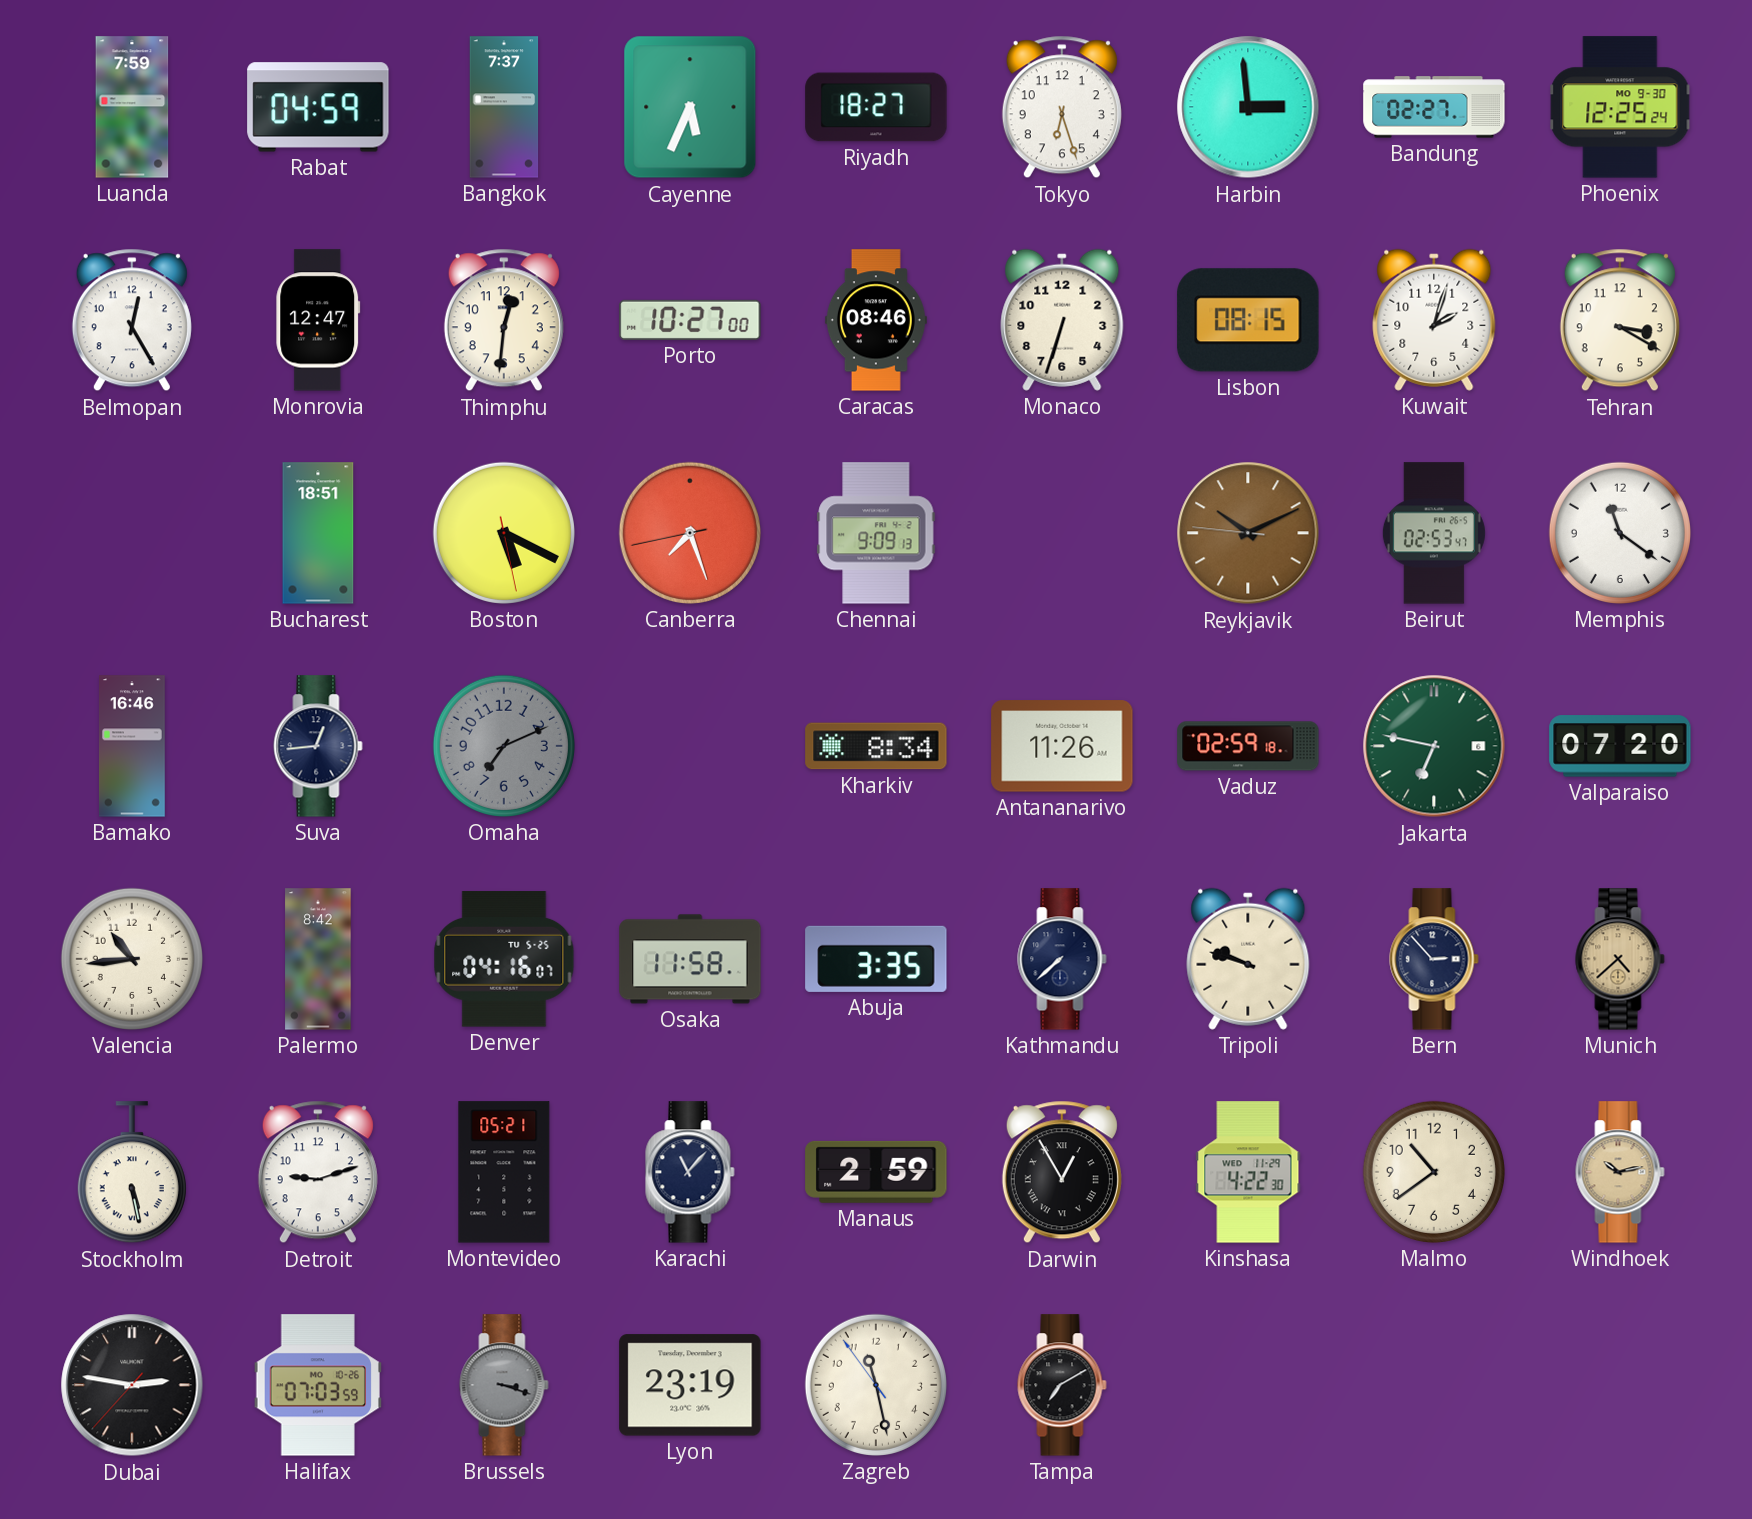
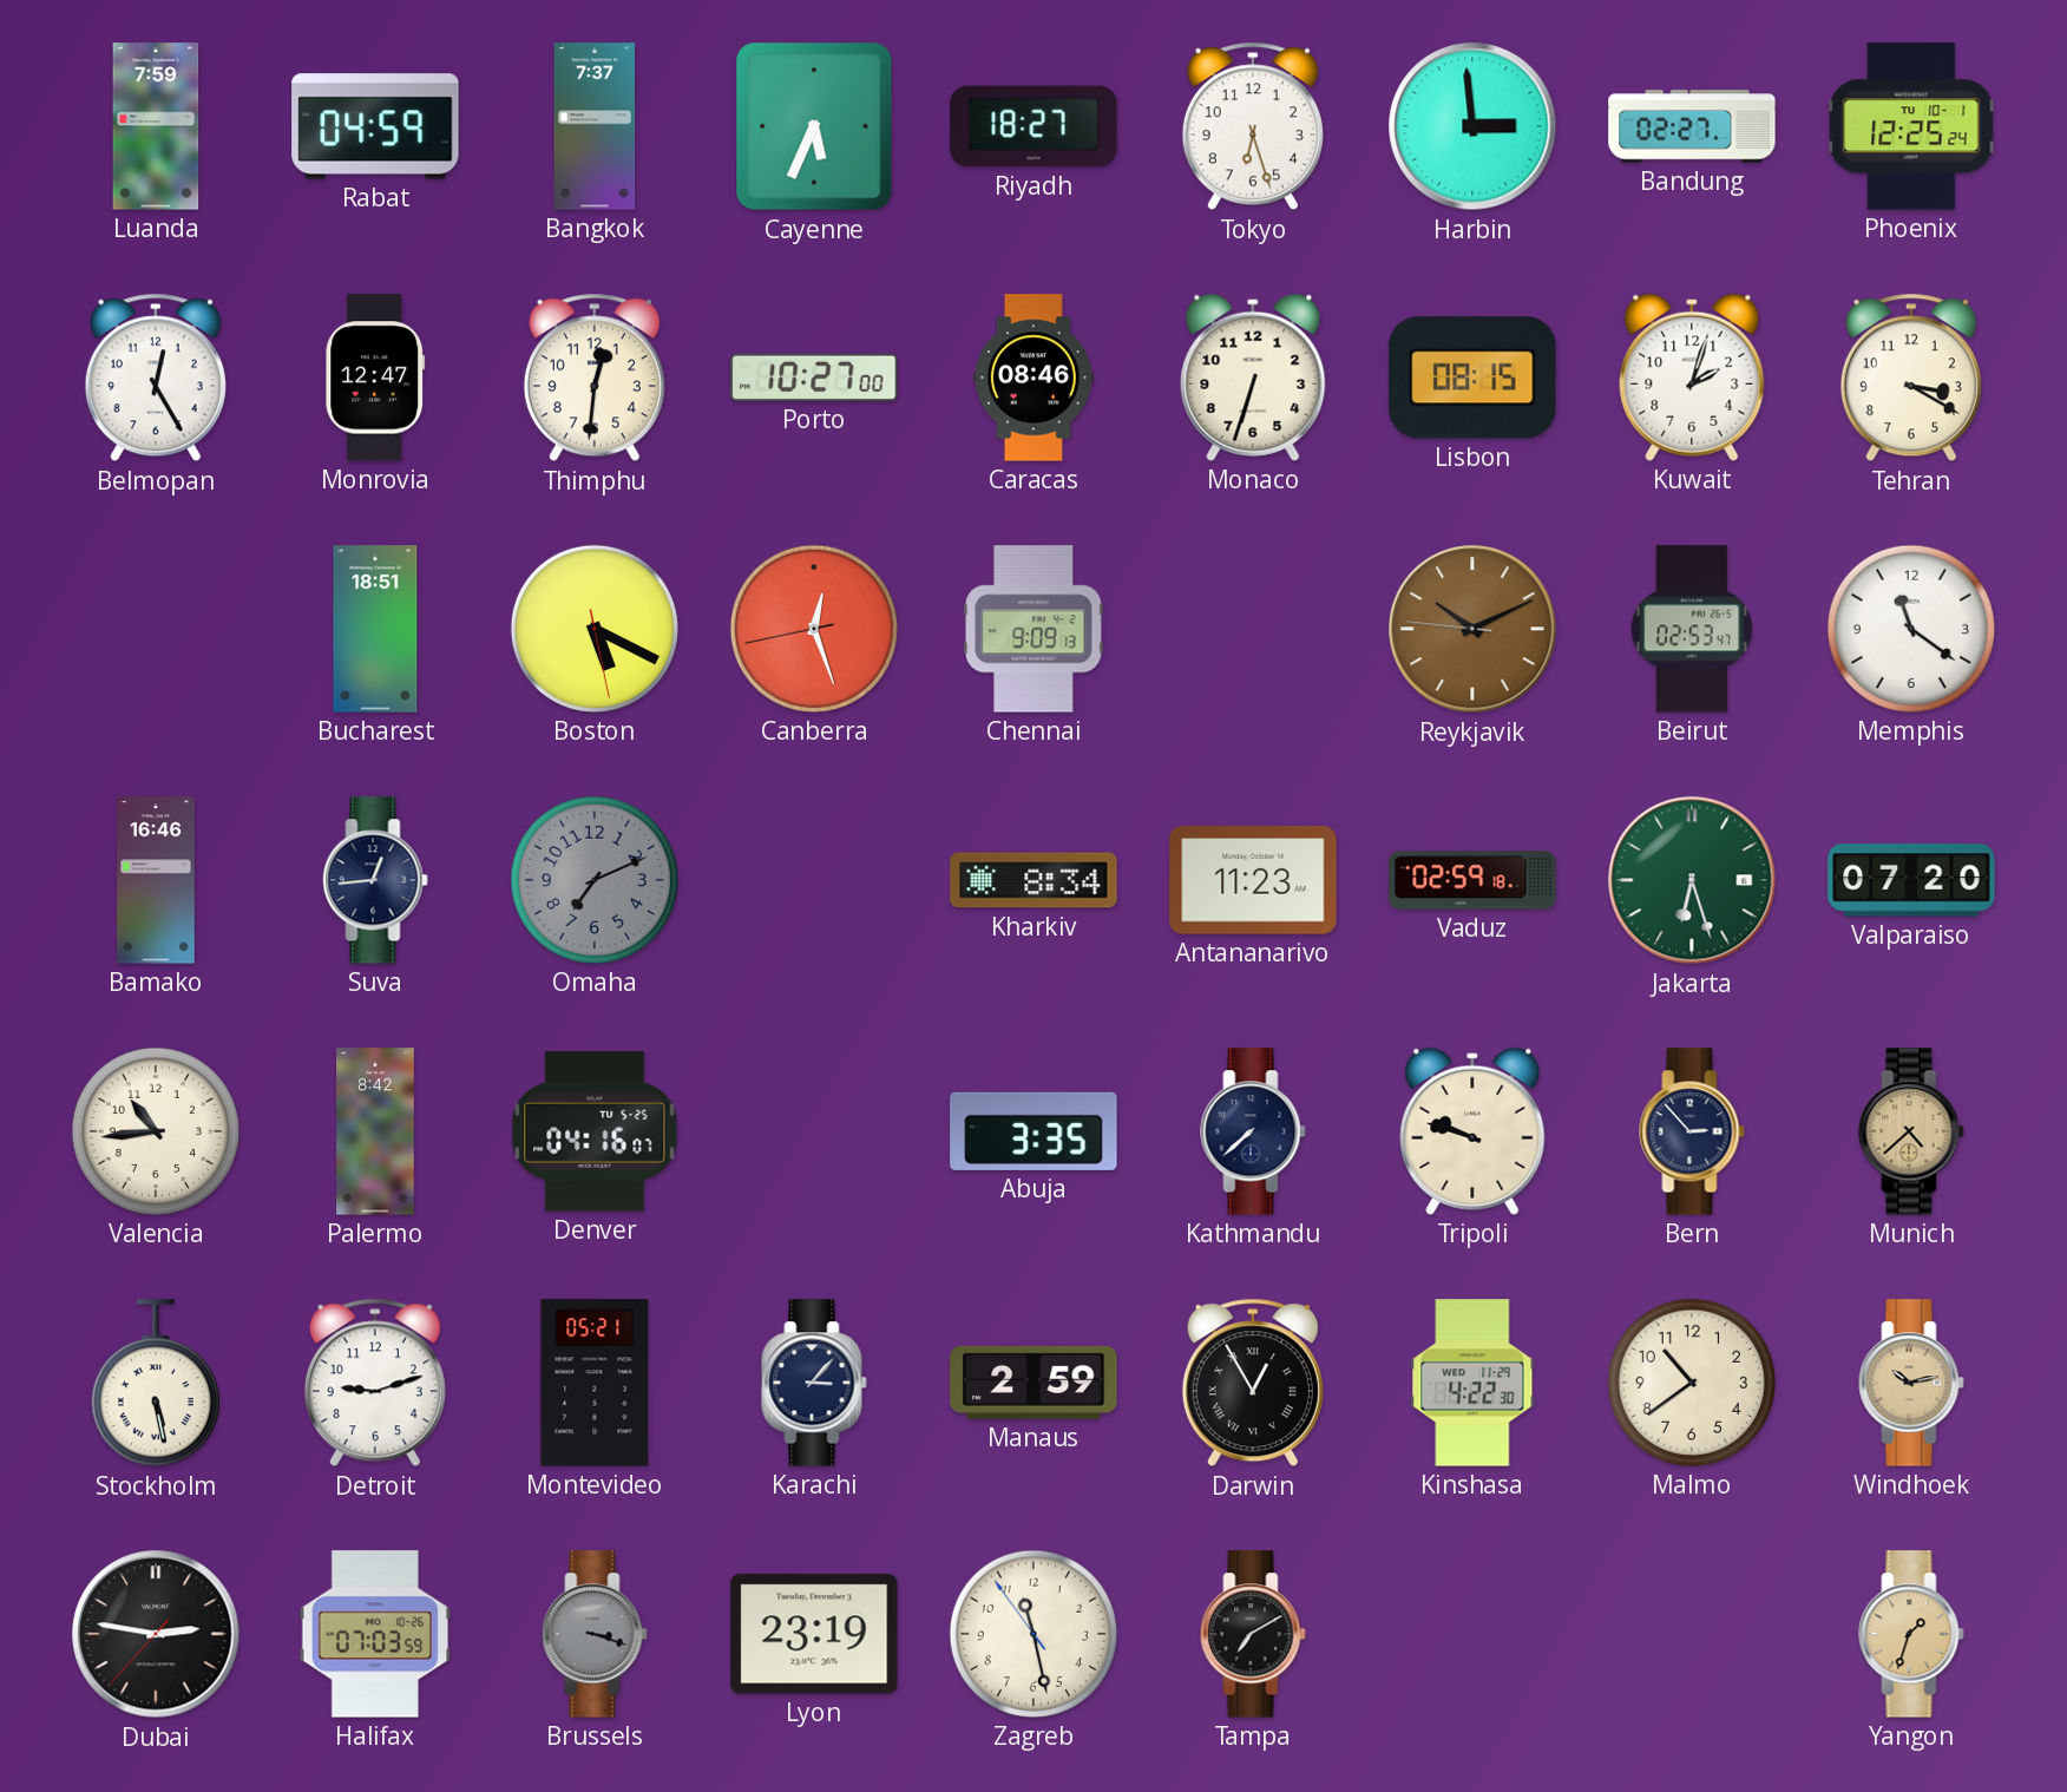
Phoenix date: MO 9-30 -> TU 10-1
Canberra: 7:26 -> 12:26
Antananarivo: 11:26 -> 11:23
Jakarta: 6:47 -> 6:27
Osaka: 11:58 -> none
Karachi: 11:07 -> 3:07
Yangon: none -> 1:33
